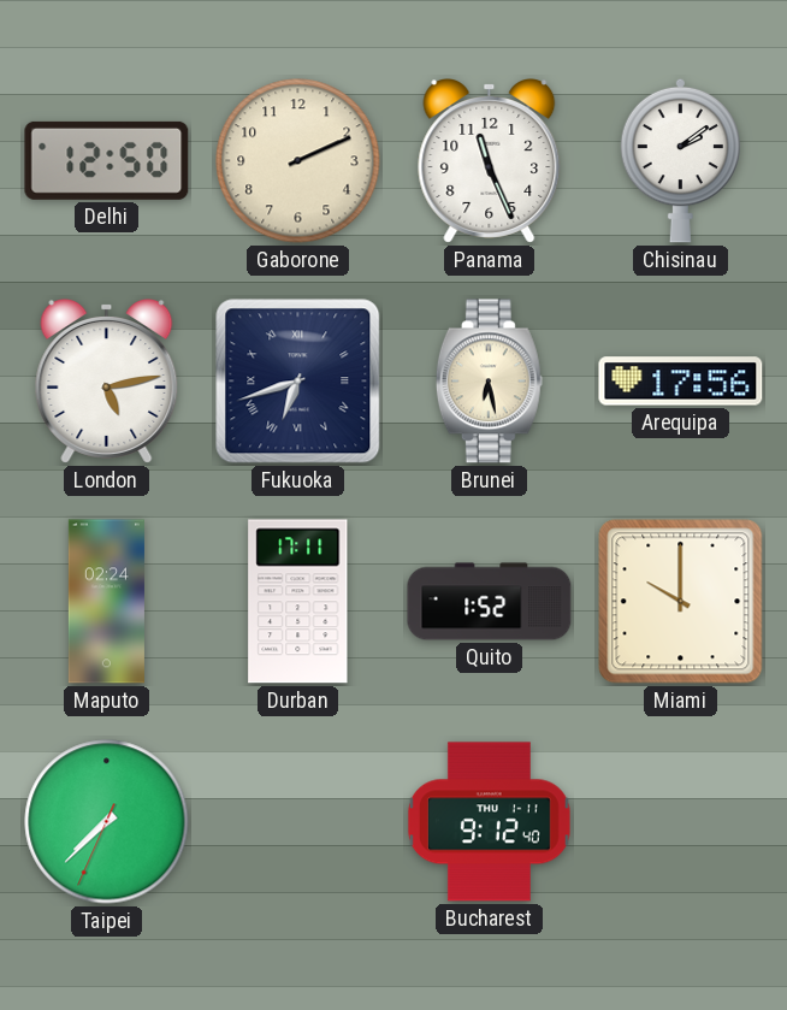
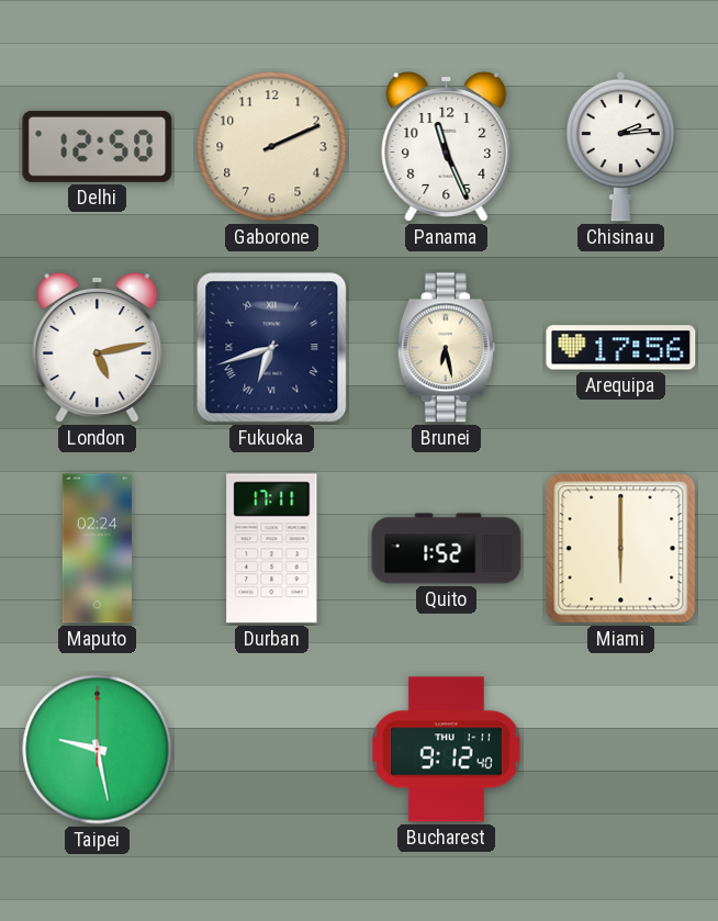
Chisinau: 2:09 -> 2:14
Miami: 10:00 -> 6:00
Taipei: 7:37 -> 9:28
